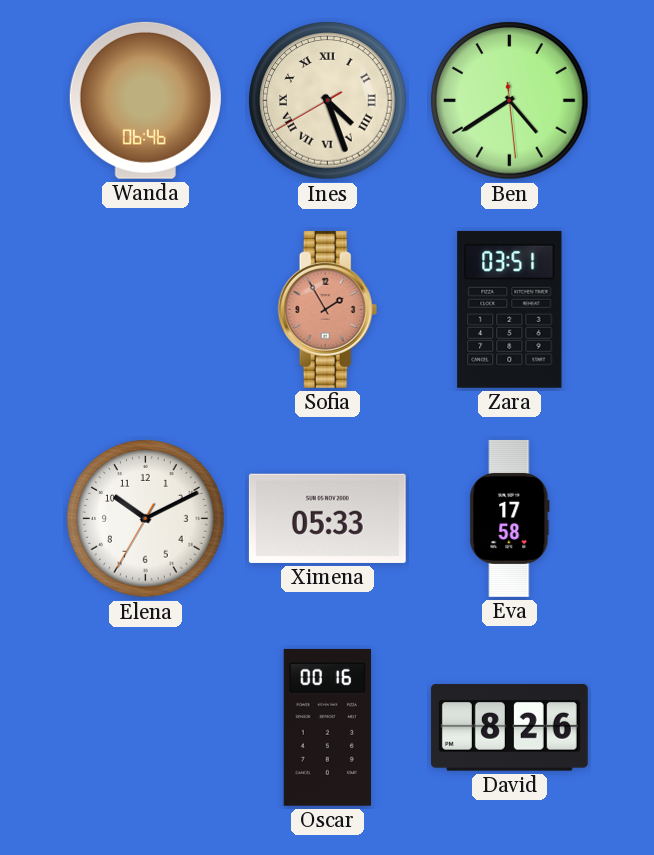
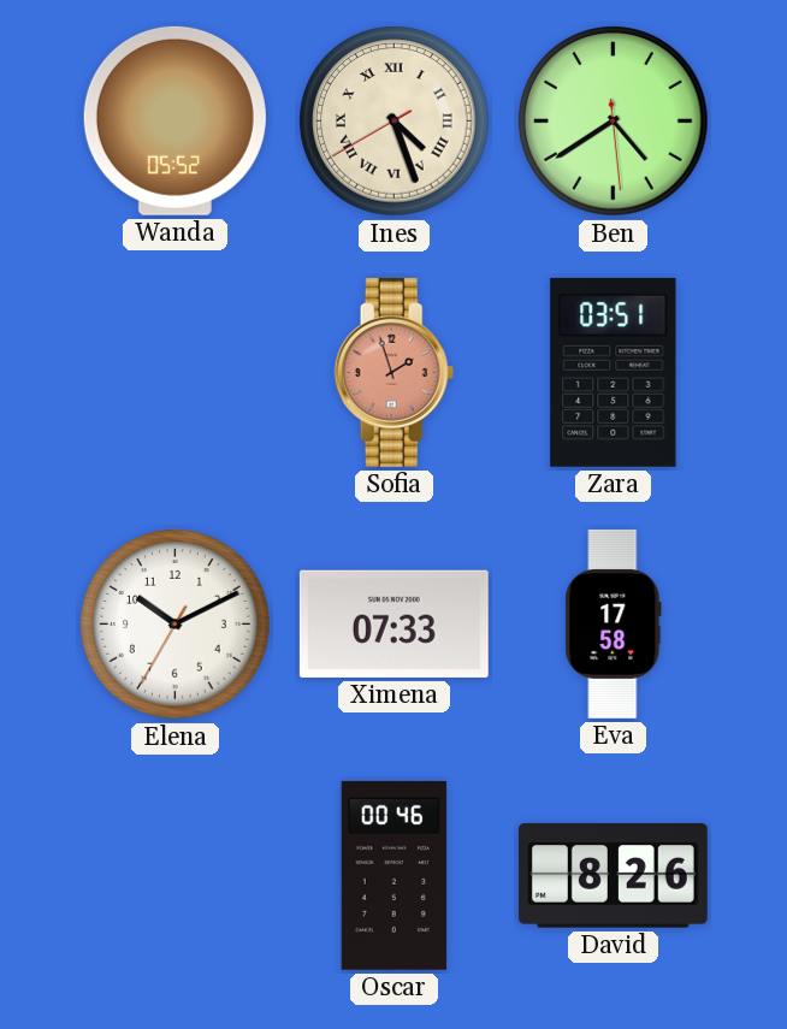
Wanda: 06:46 -> 05:52
Sofia: 1:55 -> 1:57
Ximena: 05:33 -> 07:33
Oscar: 00:16 -> 00:46
